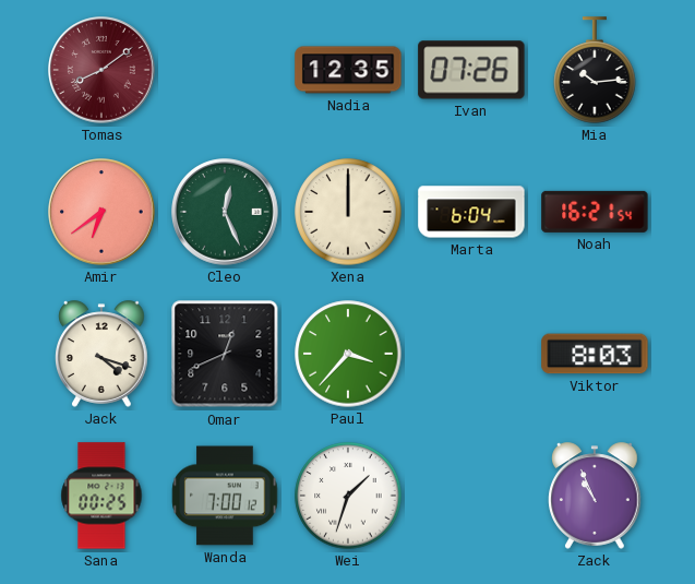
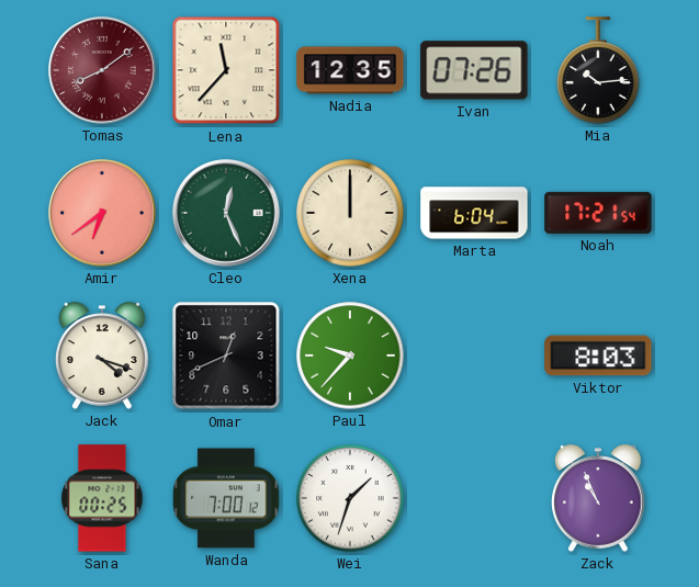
Lena: none -> 11:37
Noah: 16:21 -> 17:21
Paul: 3:37 -> 9:37
